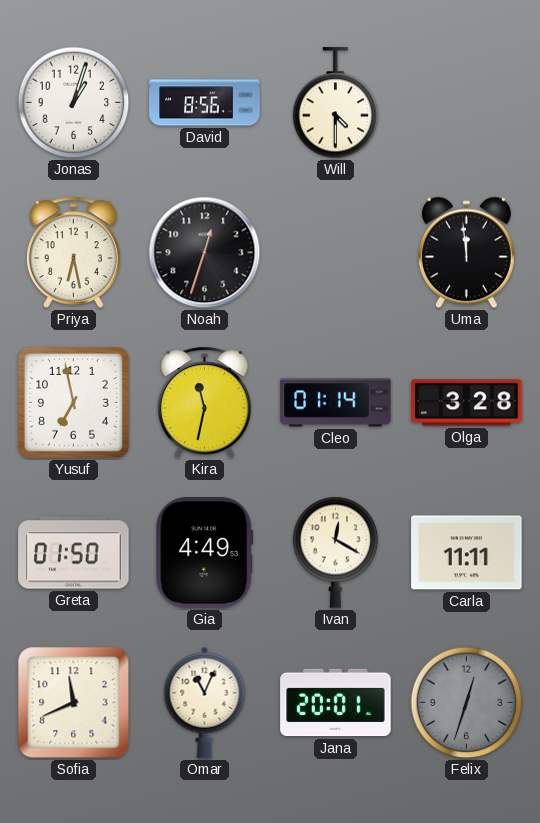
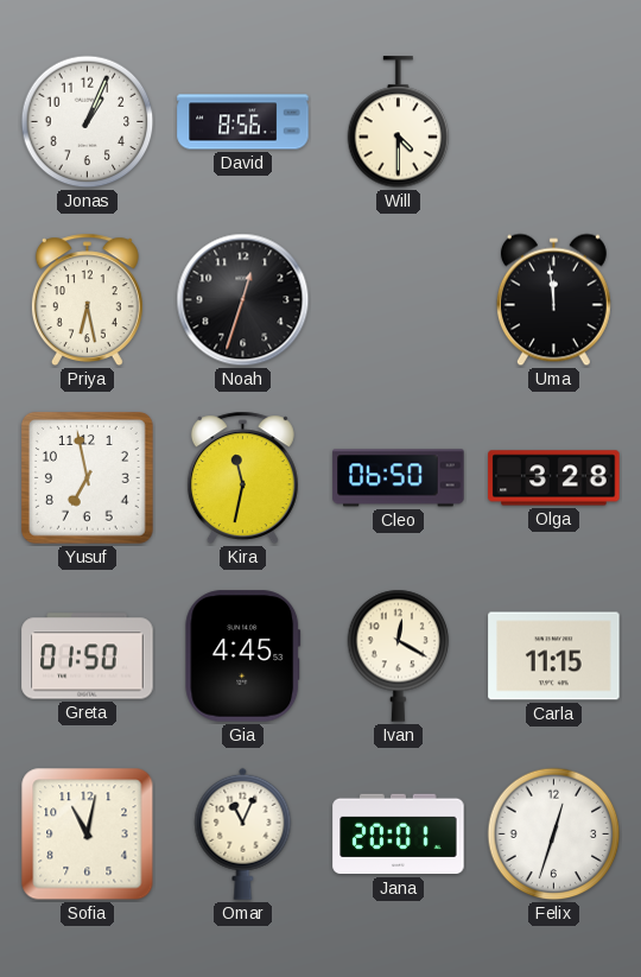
Jonas: 1:03 -> 1:04
Cleo: 01:14 -> 06:50
Gia: 4:49 -> 4:45
Carla: 11:11 -> 11:15
Sofia: 11:41 -> 11:02
Felix dial: grey -> white
